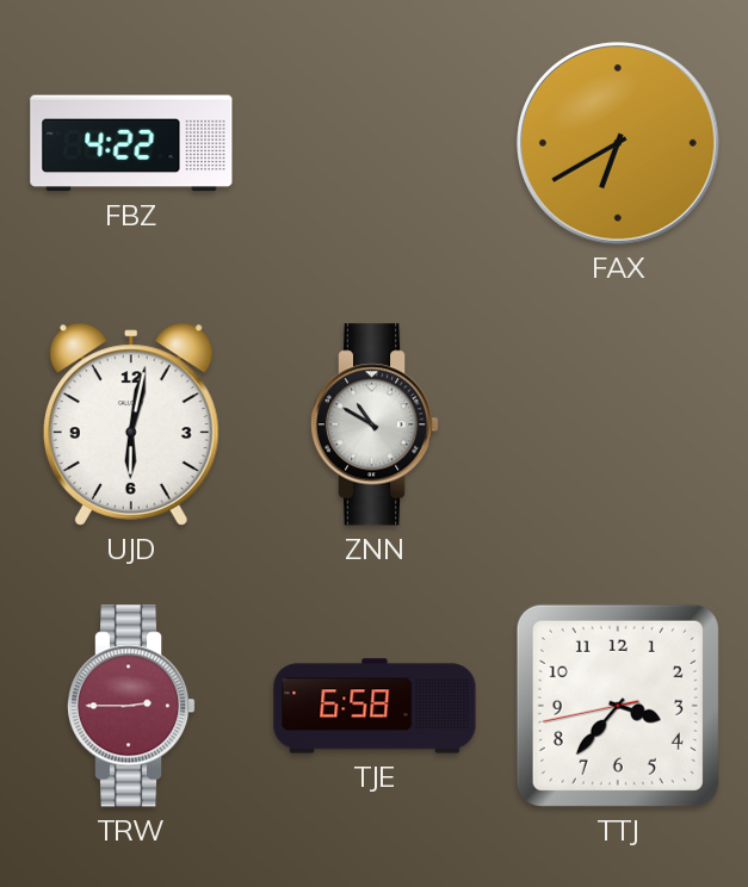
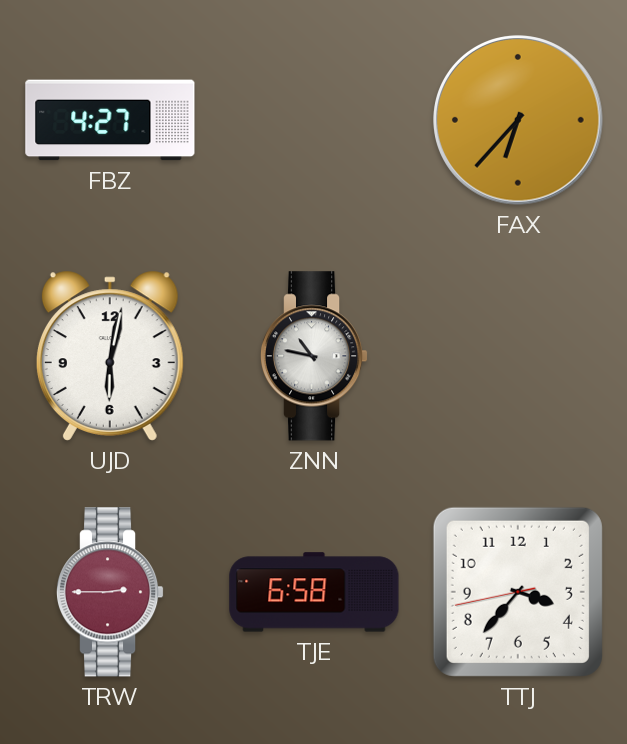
FBZ: 4:22 -> 4:27
FAX: 6:40 -> 6:37
ZNN: 10:50 -> 10:47
